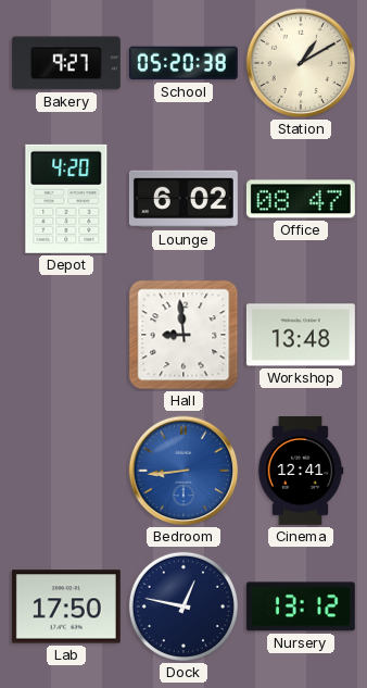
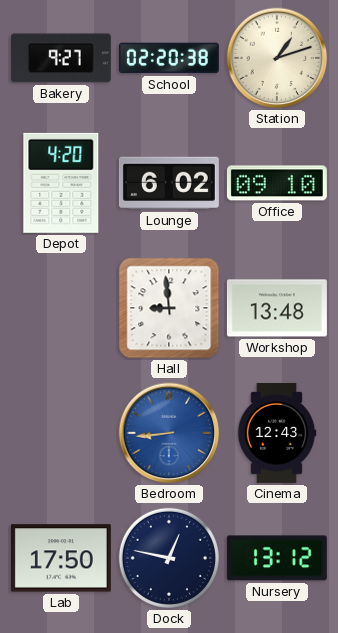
School: 05:20 -> 02:20
Station: 1:10 -> 1:12
Office: 08:47 -> 09:10
Cinema: 12:41 -> 12:43
